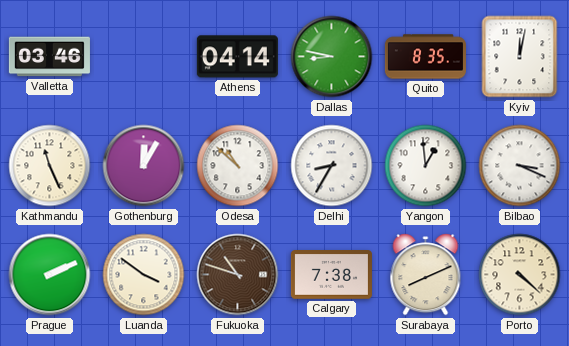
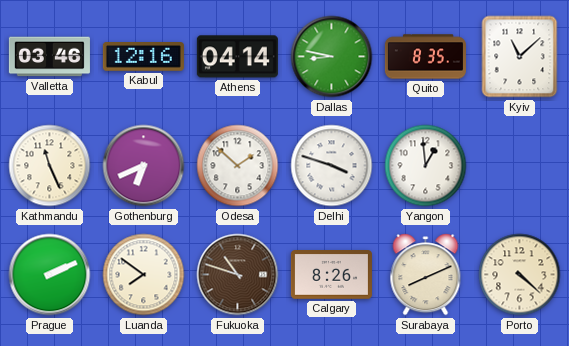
Kabul: none -> 12:16
Kyiv: 12:02 -> 11:08
Gothenburg: 12:05 -> 6:41
Odesa: 10:52 -> 1:52
Delhi: 8:35 -> 3:48
Bilbao: 3:19 -> none
Luanda: 3:51 -> 7:51
Calgary: 7:38 -> 8:26
